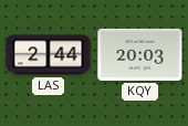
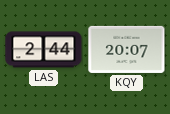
KQY: 20:03 -> 20:07
